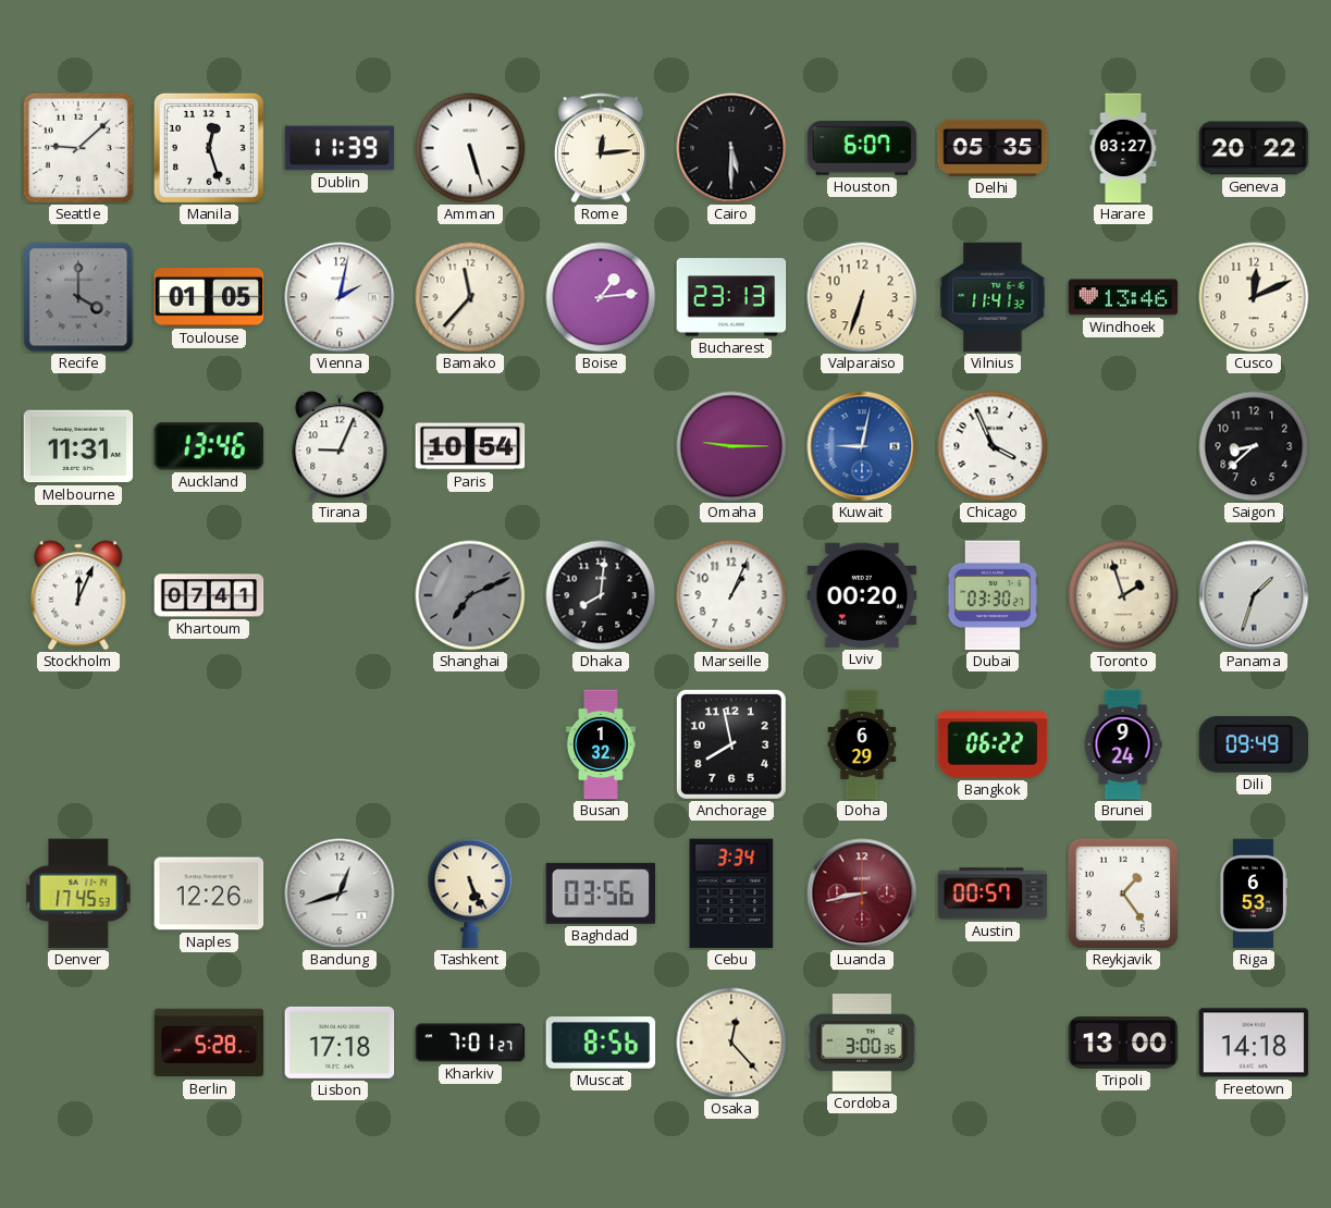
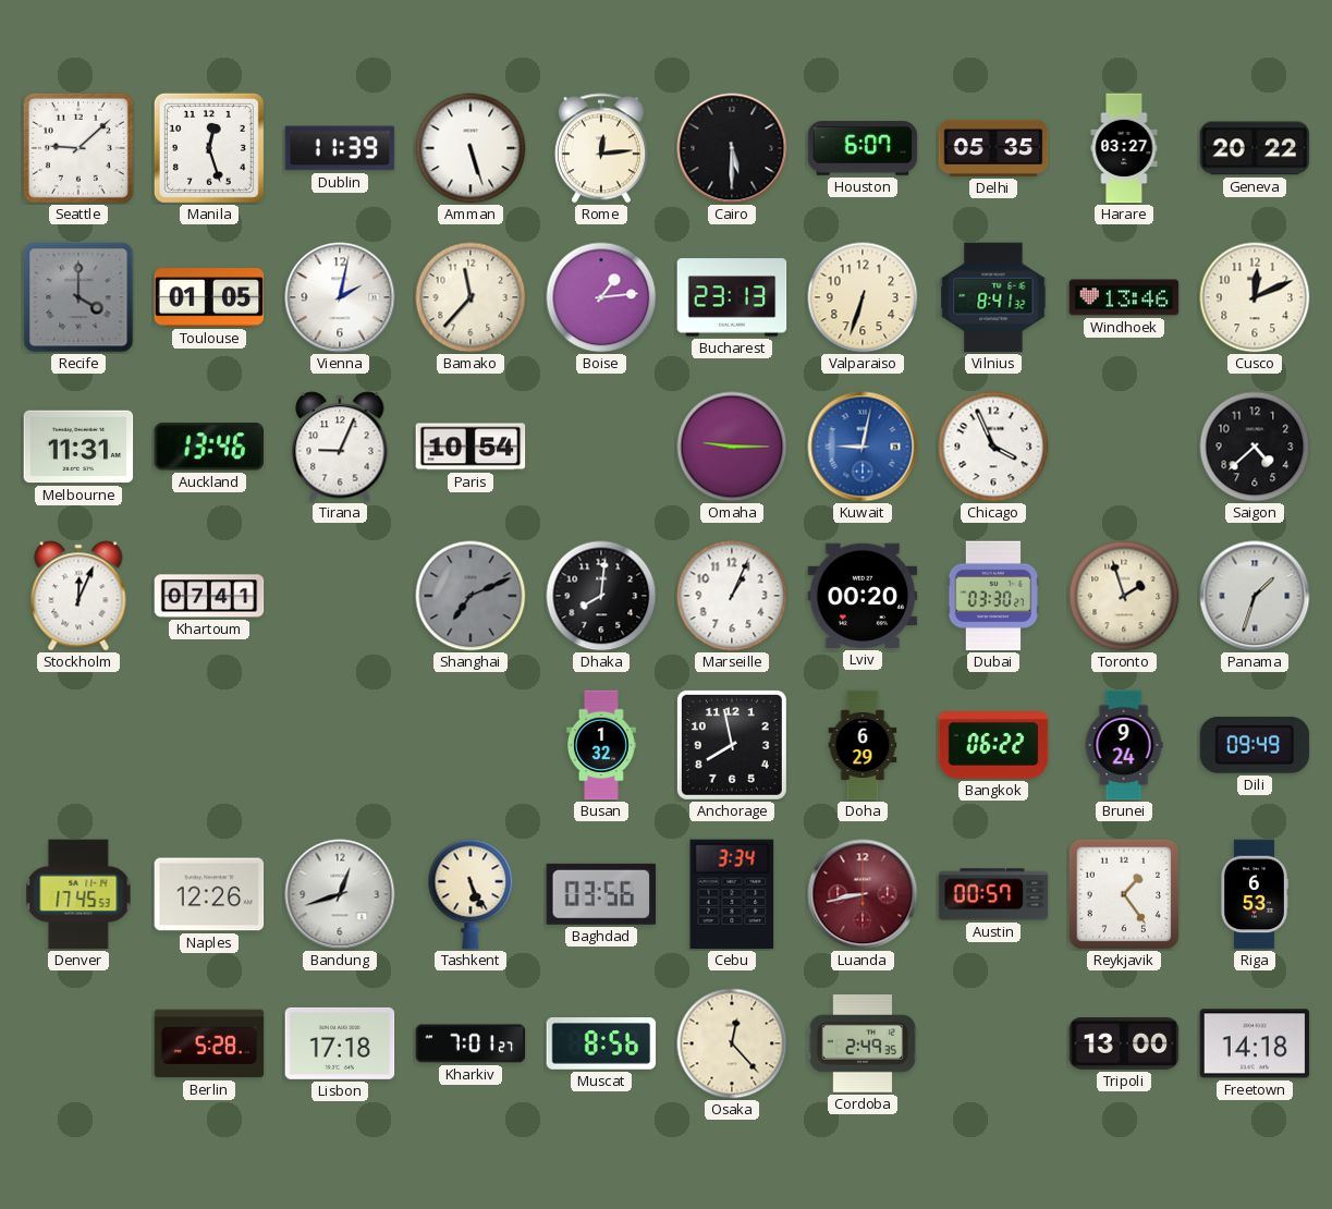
Vilnius: 11:41 -> 8:41
Saigon: 8:38 -> 4:38
Cordoba: 3:00 -> 2:49
